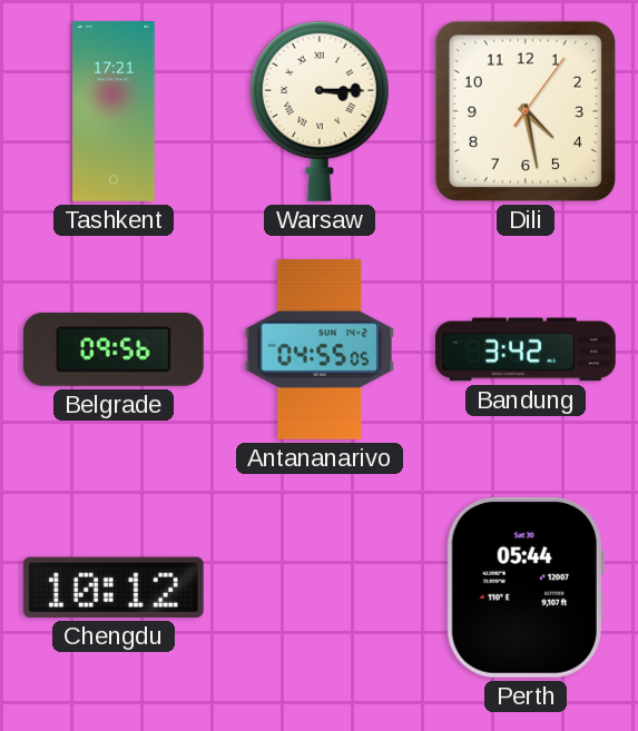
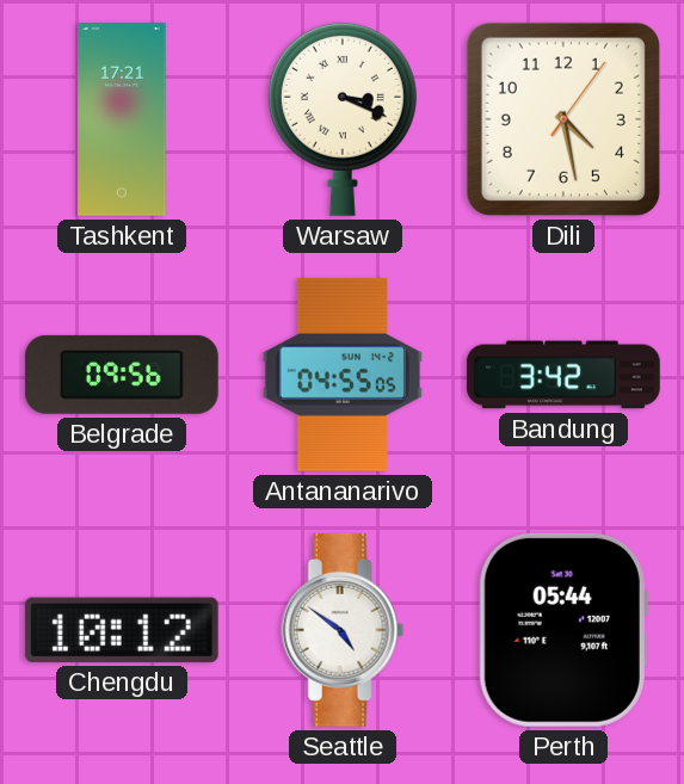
Warsaw: 3:15 -> 3:19
Seattle: none -> 4:51
